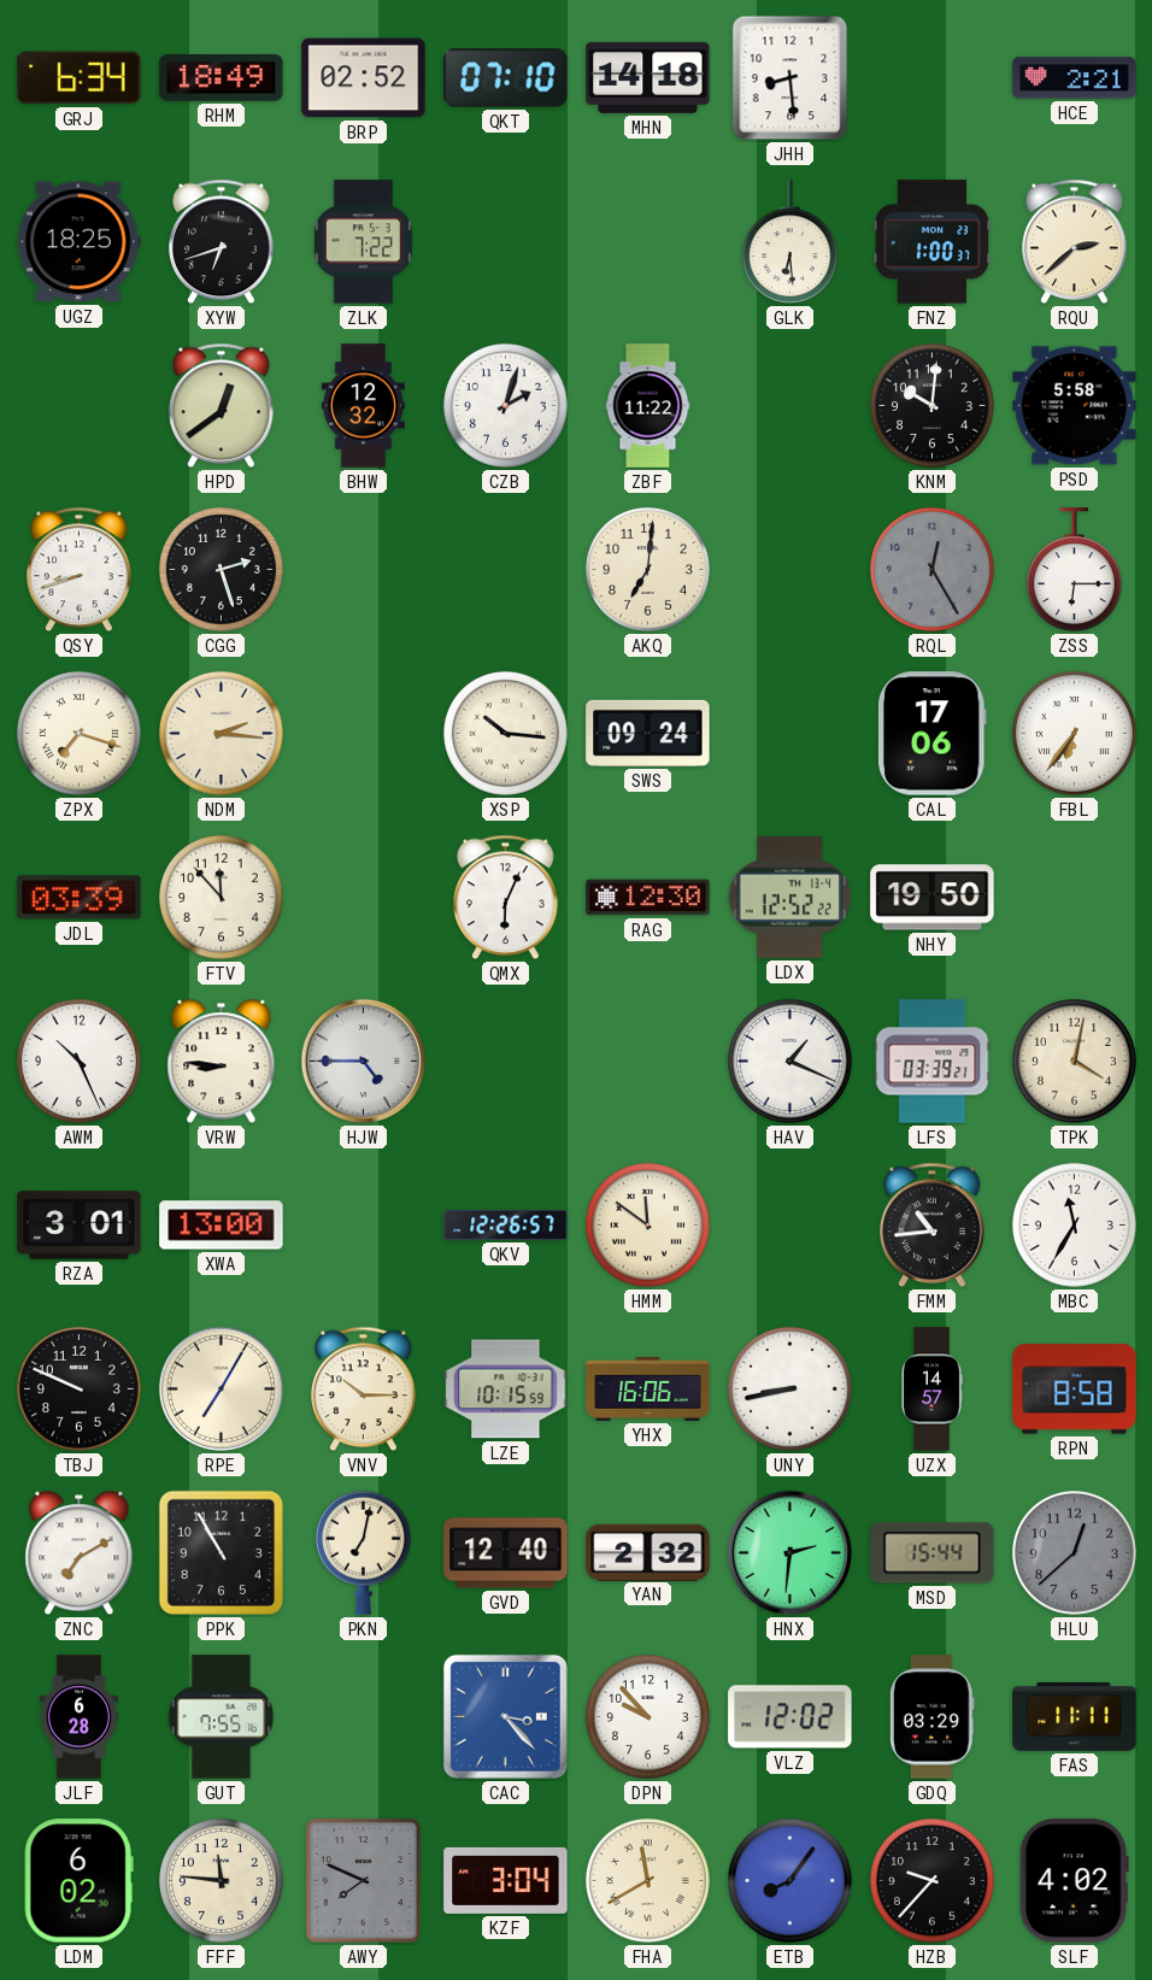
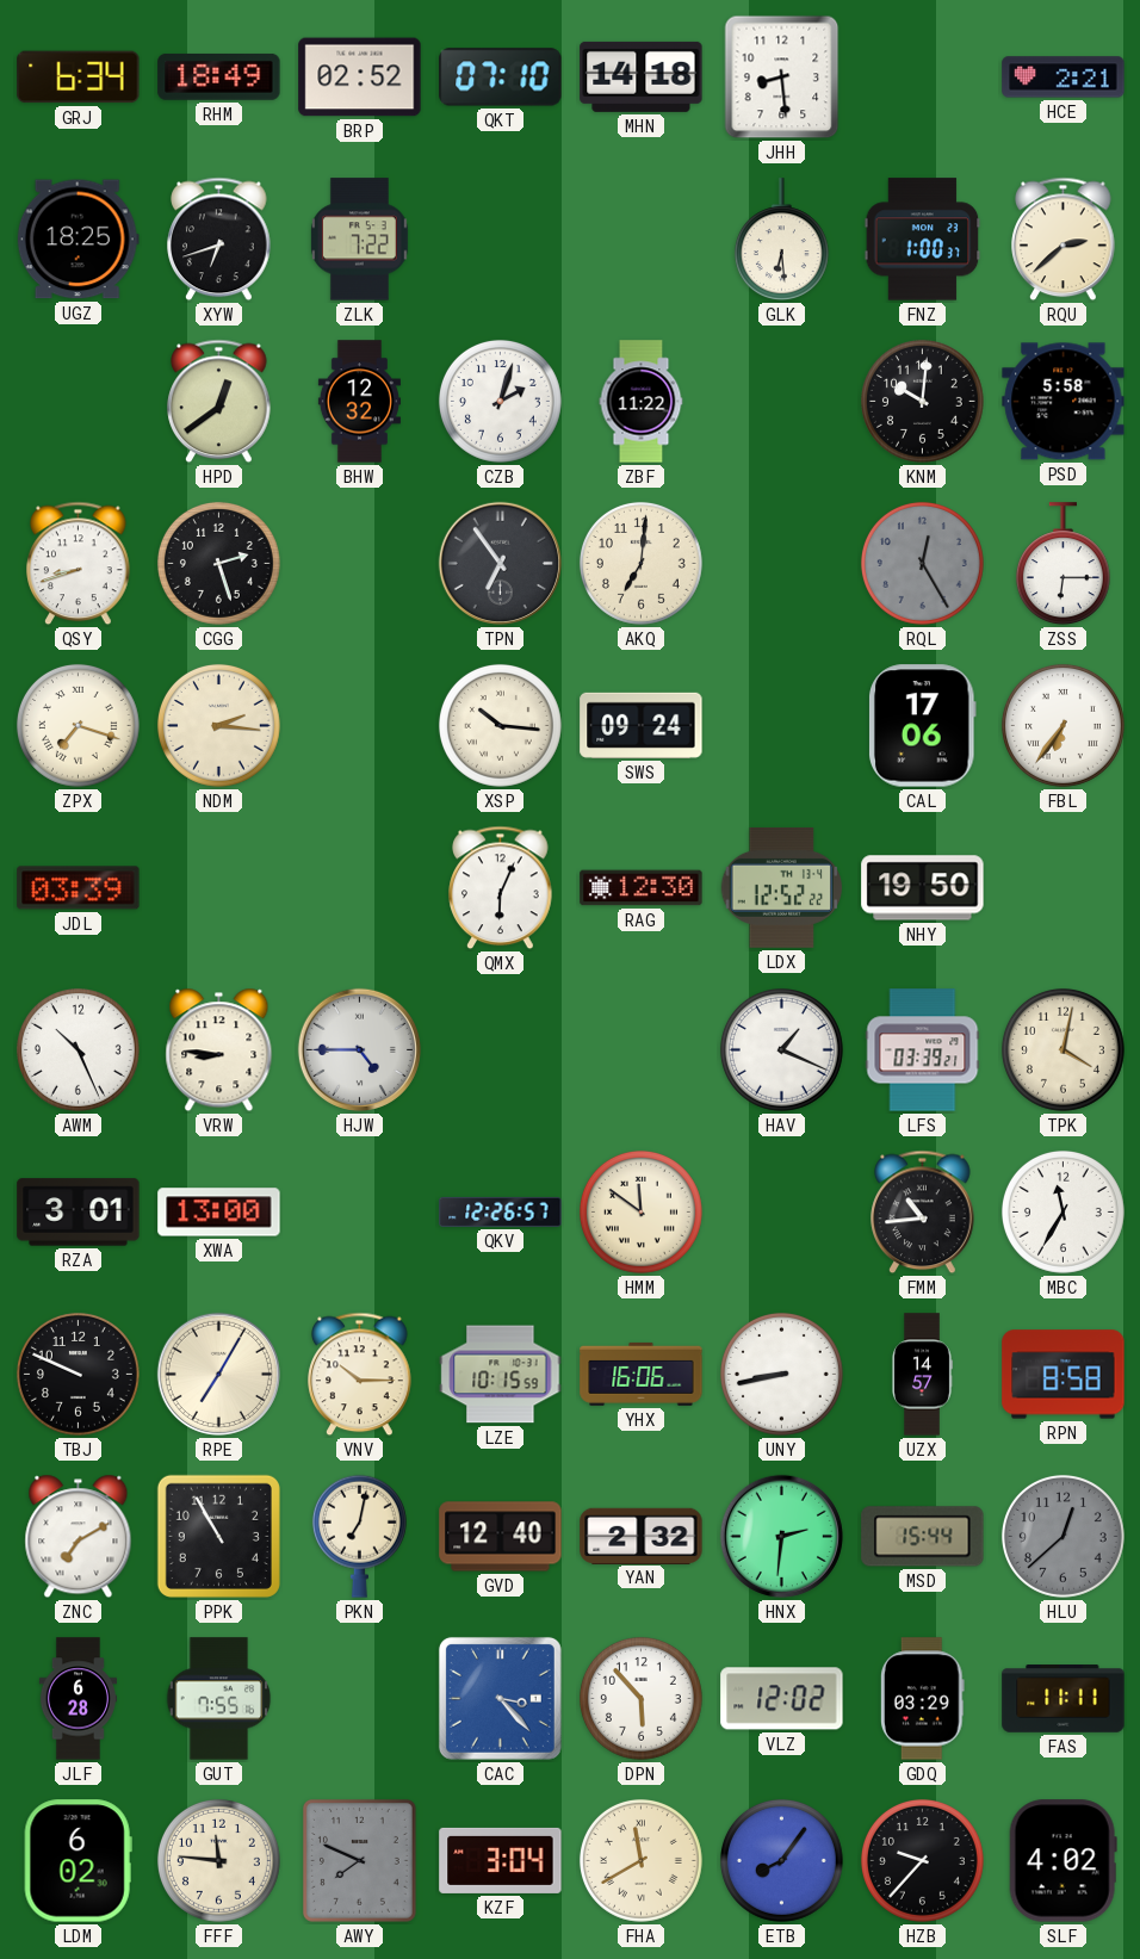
TPN: none -> 6:54
FTV: 11:53 -> none
DPN: 9:53 -> 5:53
